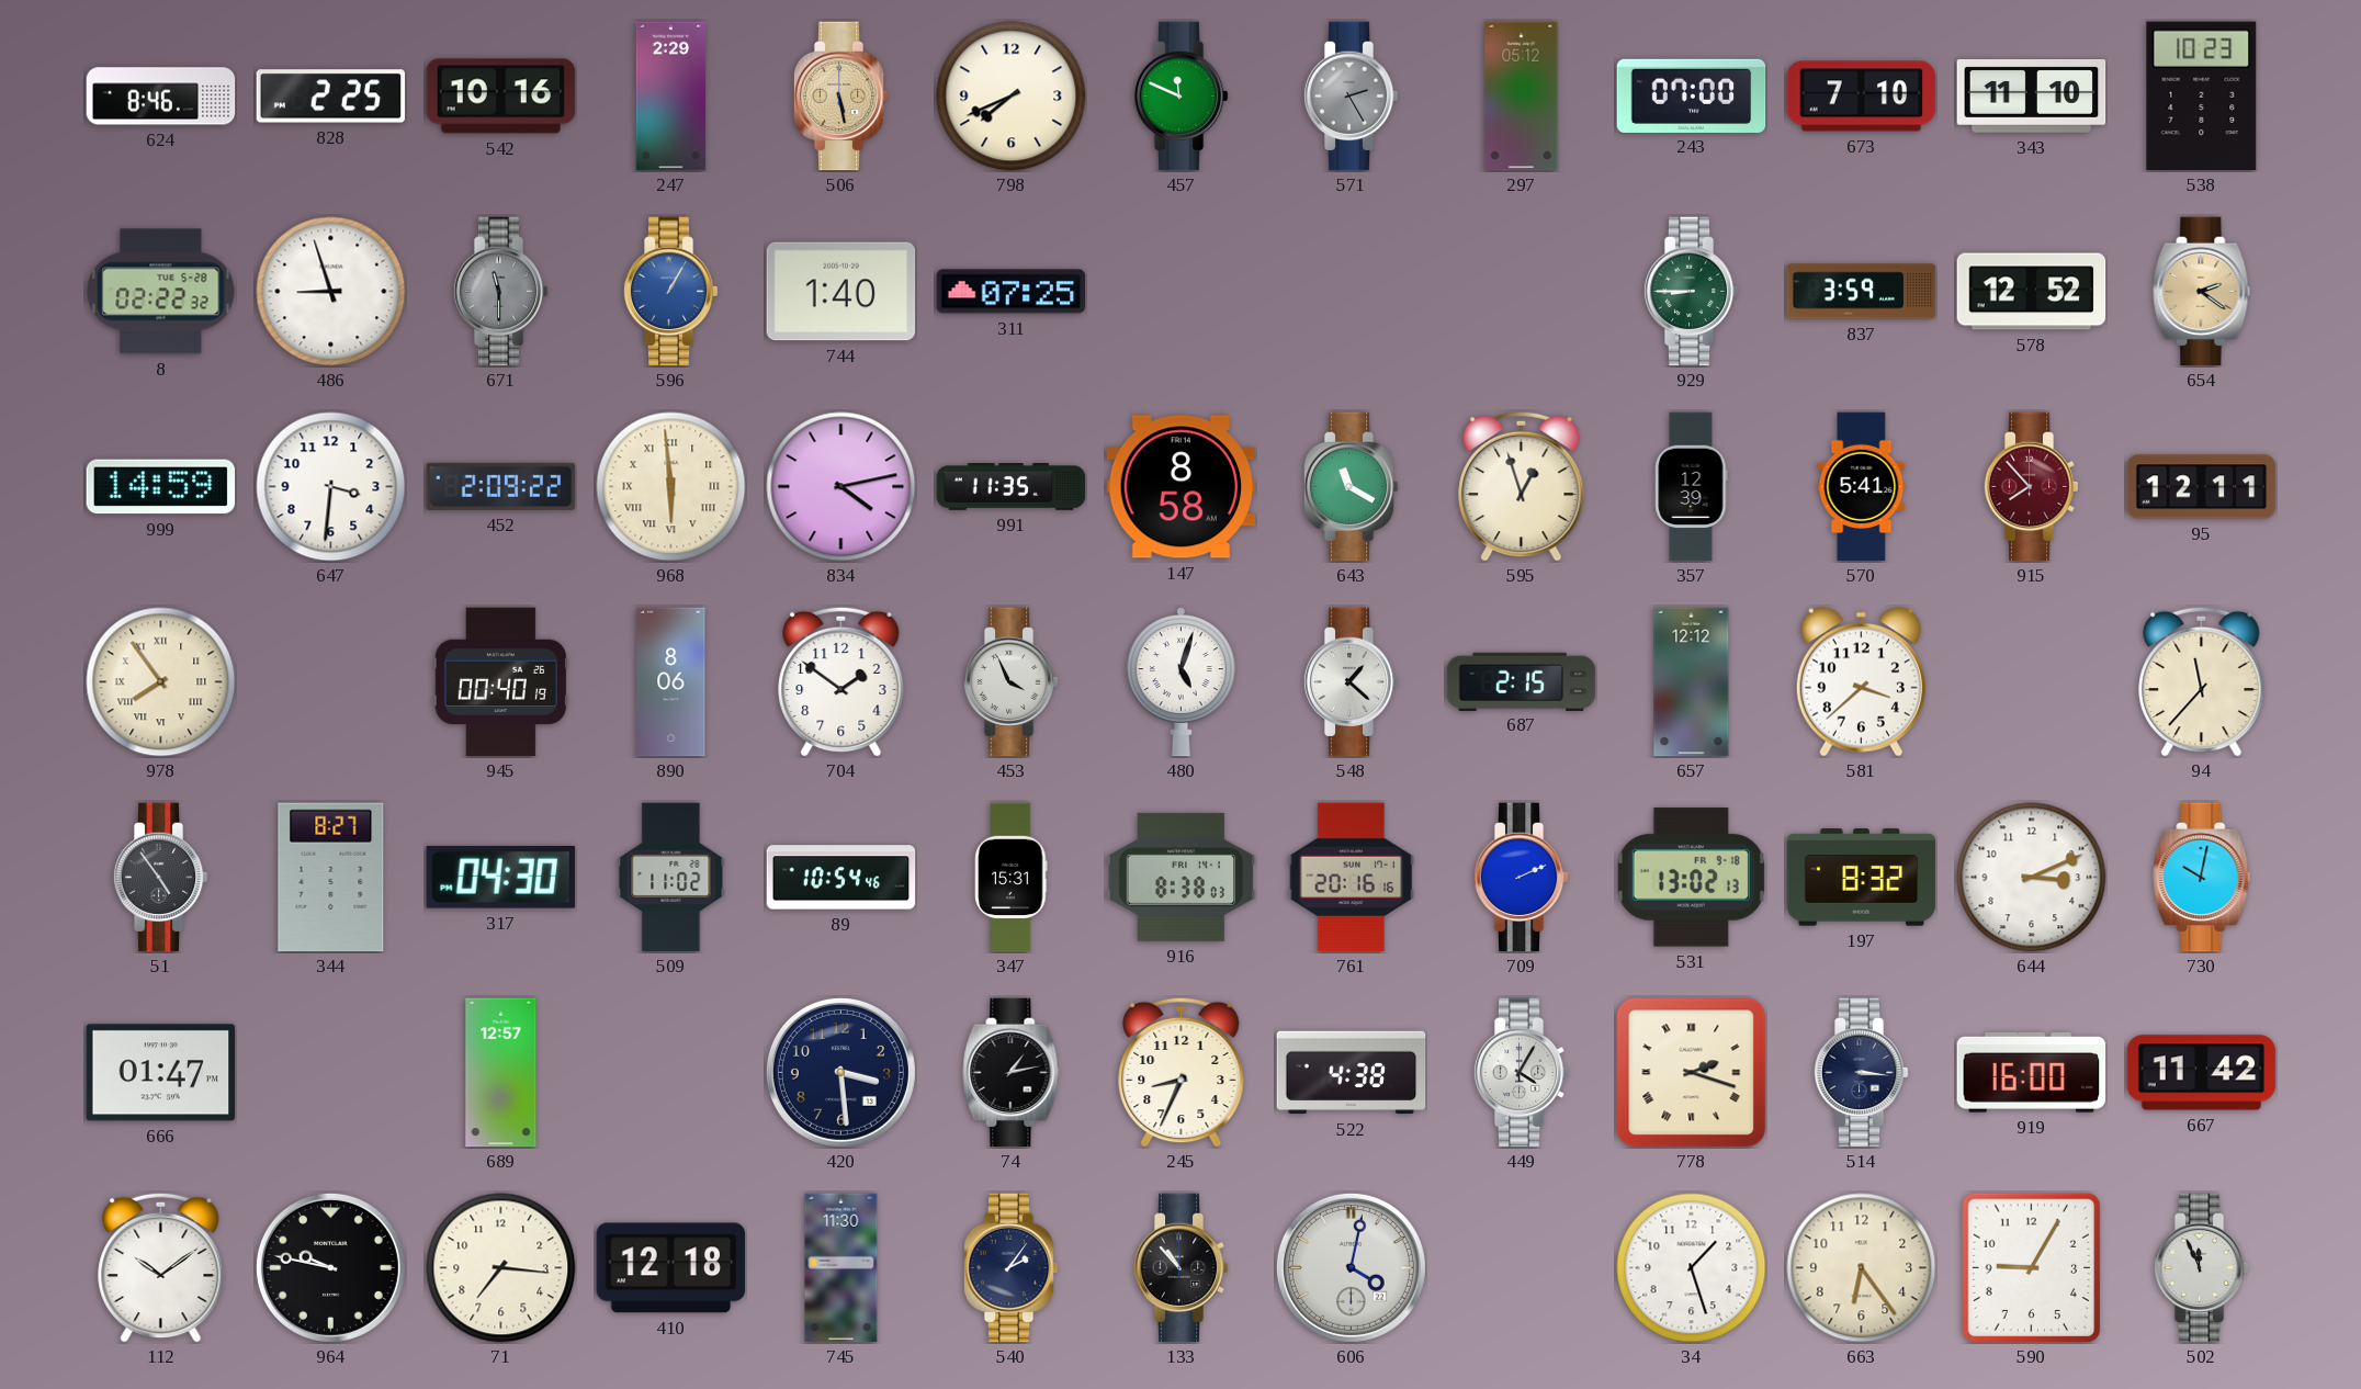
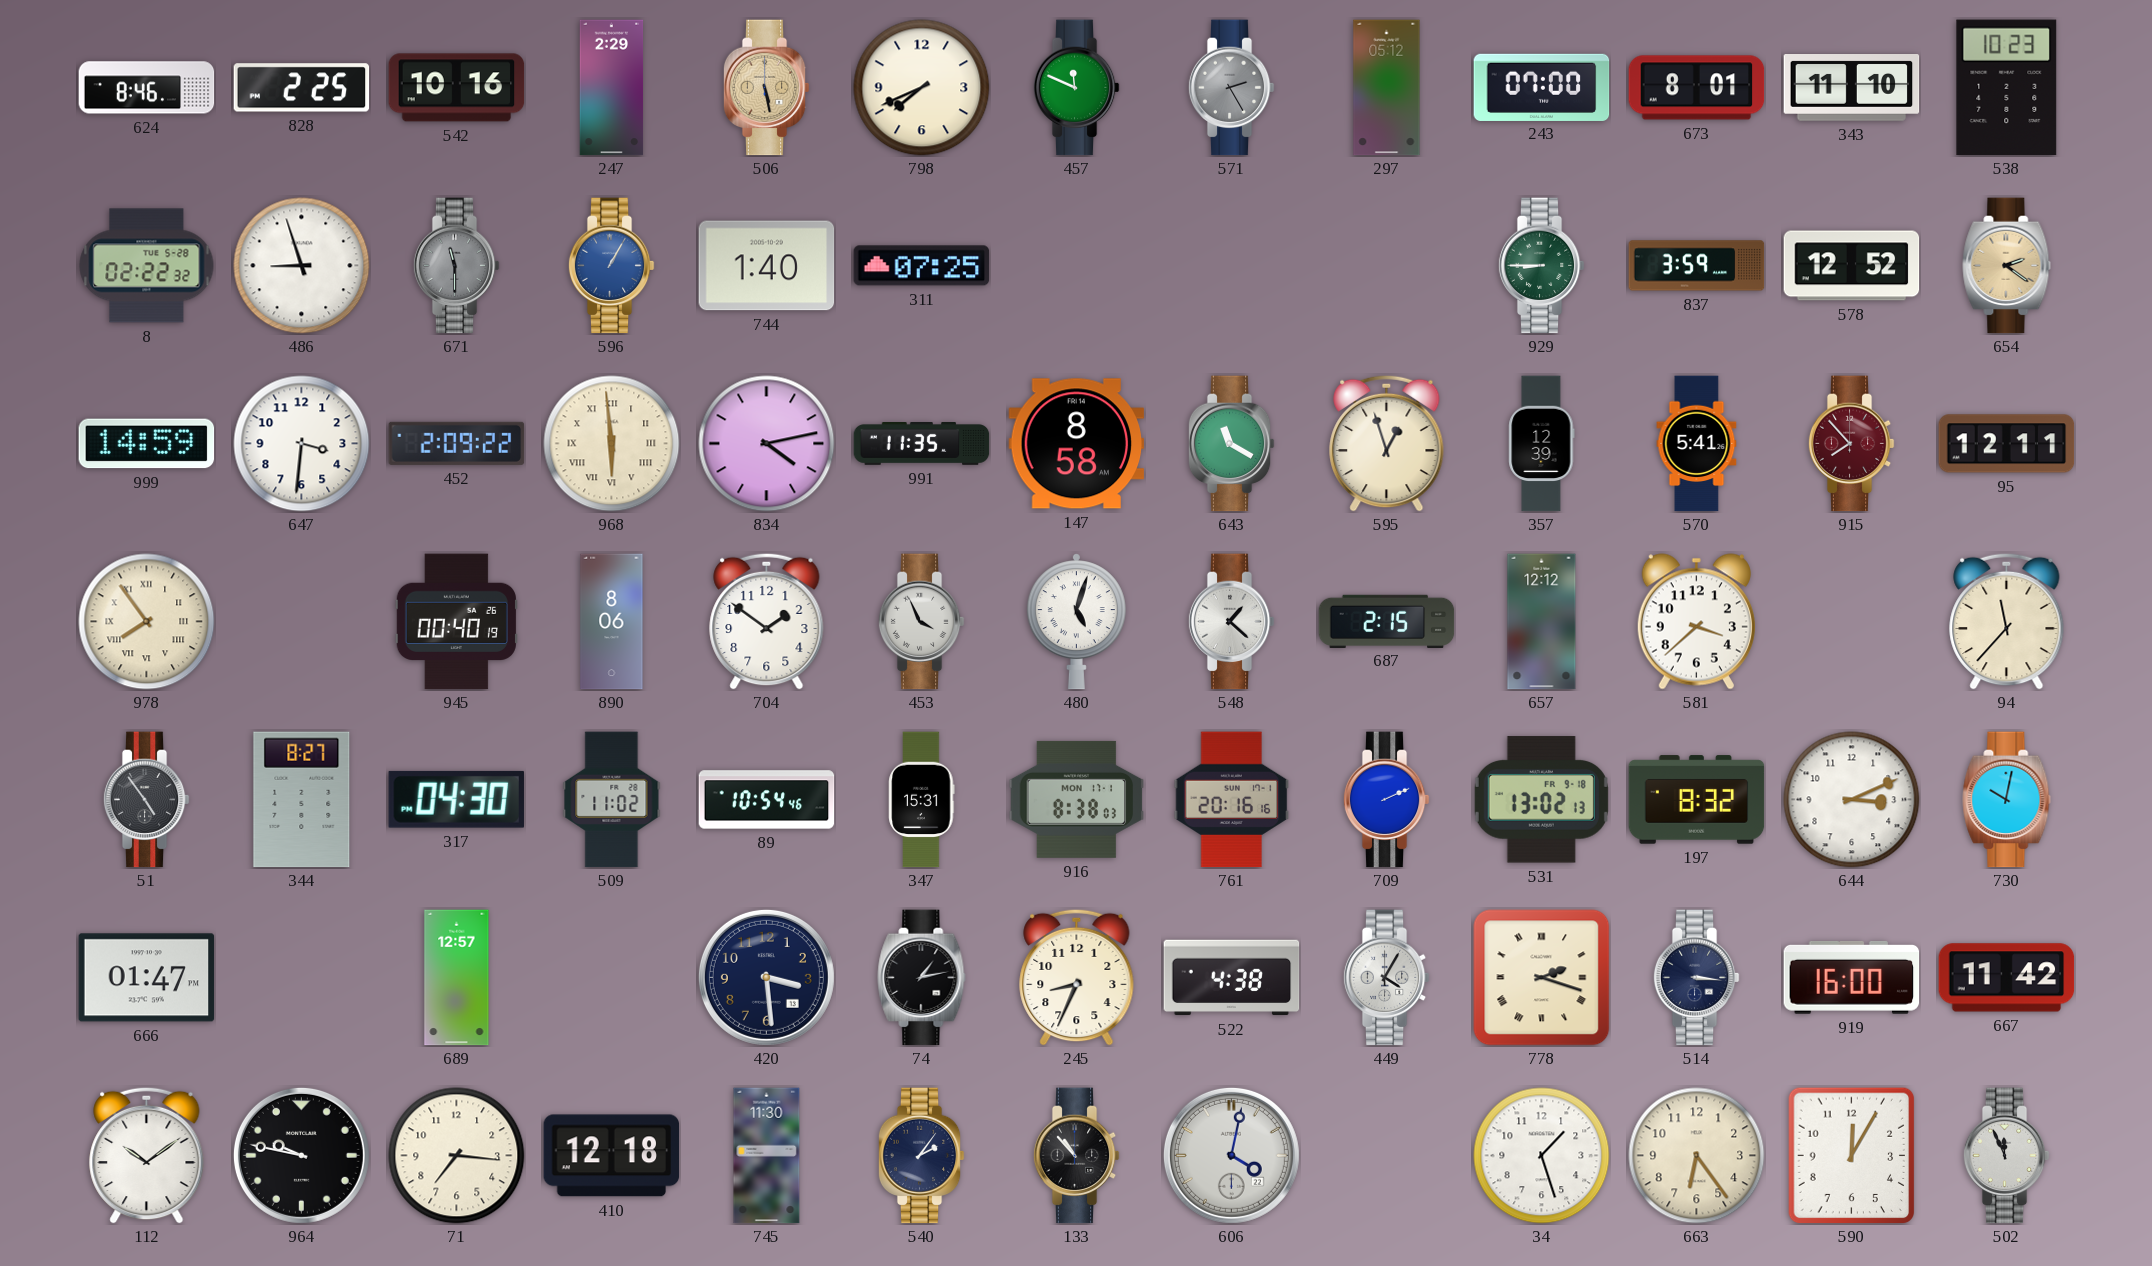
673: 7:10 -> 8:01
916 date: FRI 14-1 -> MON 17-1
590: 9:05 -> 12:05
